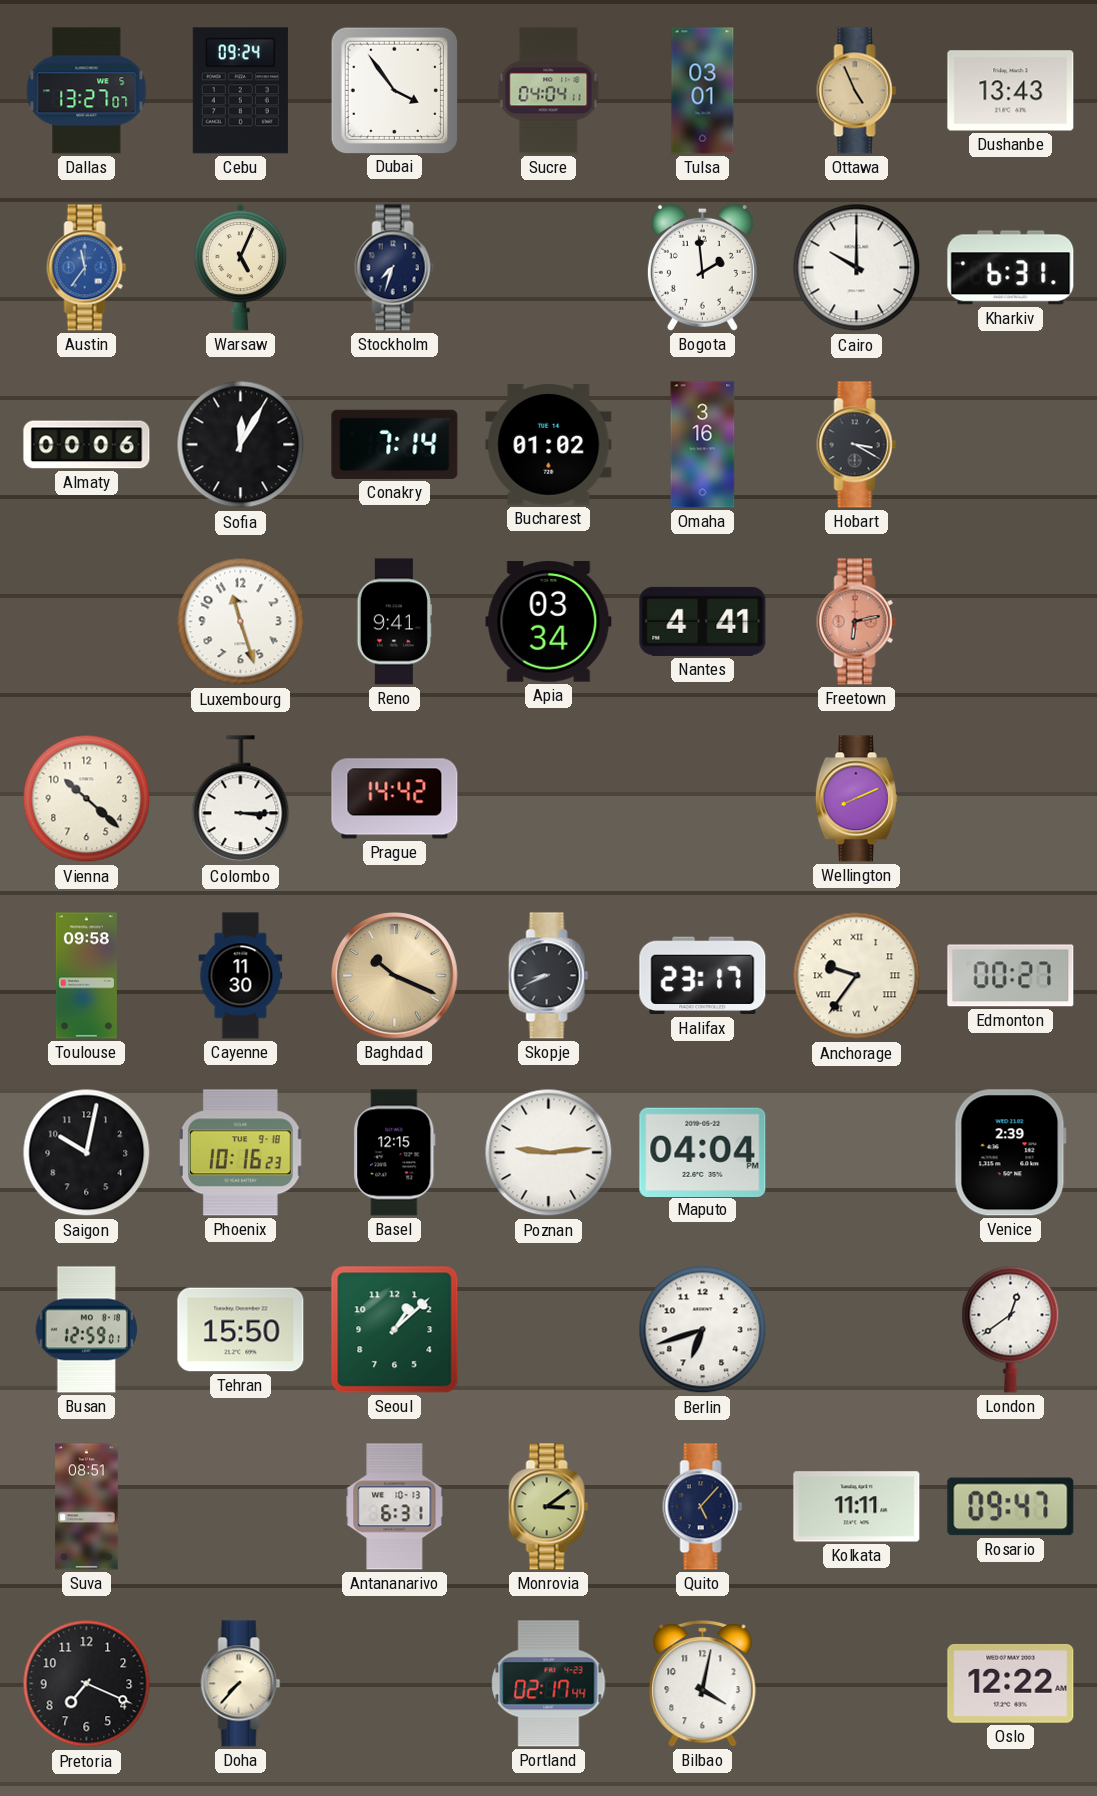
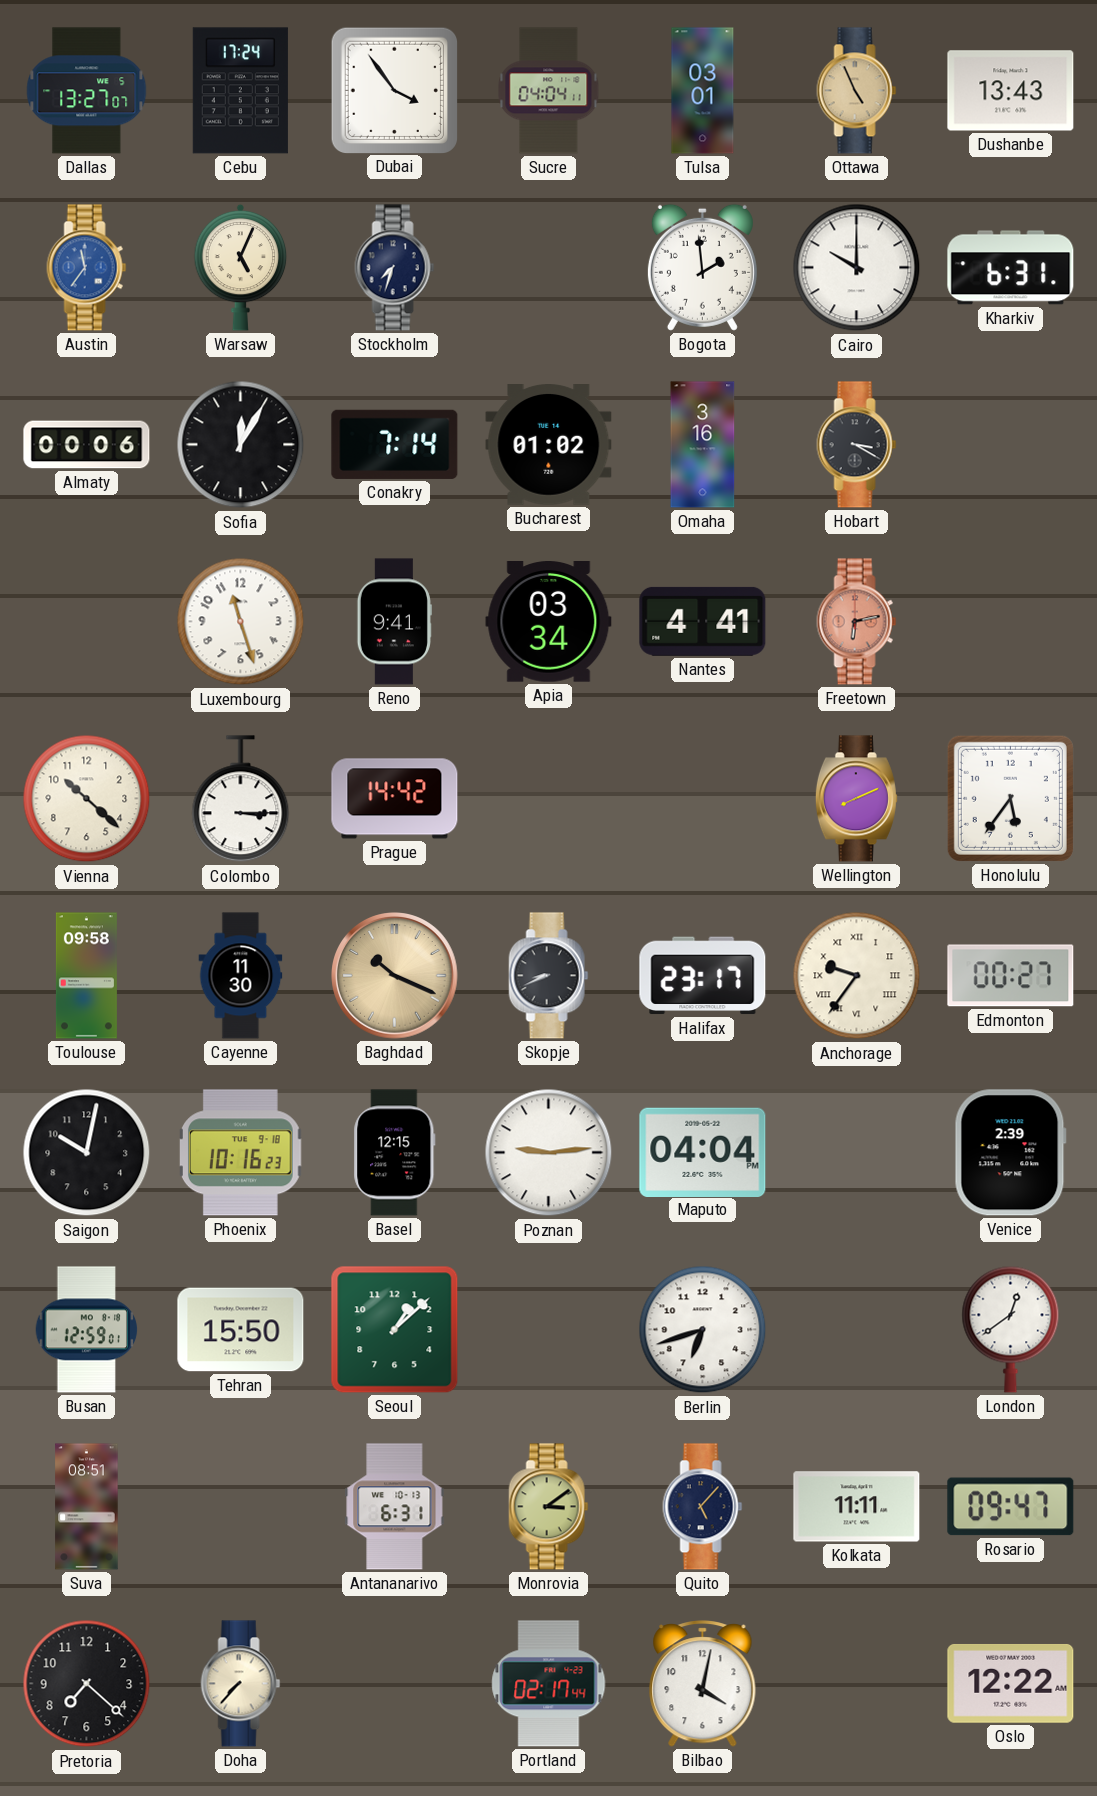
Cebu: 09:24 -> 17:24
Honolulu: none -> 5:36
Pretoria: 7:19 -> 7:22
